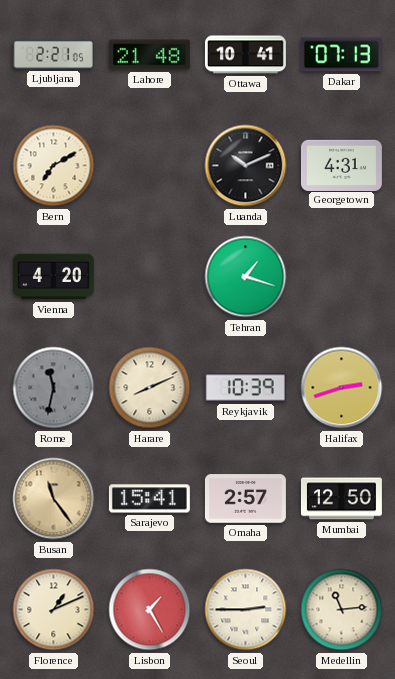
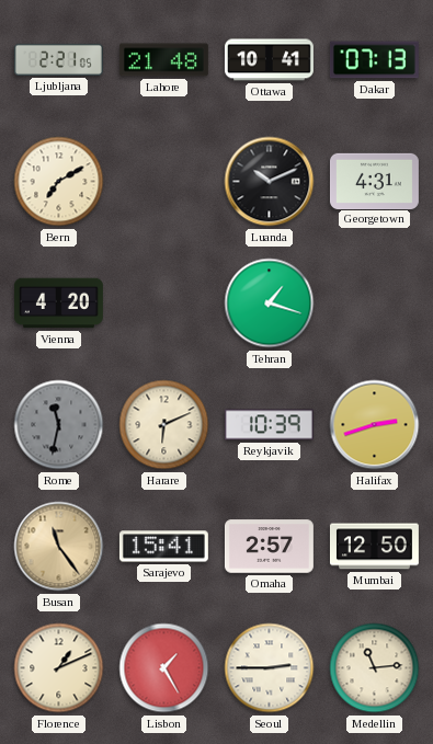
Harare: 8:11 -> 6:11
